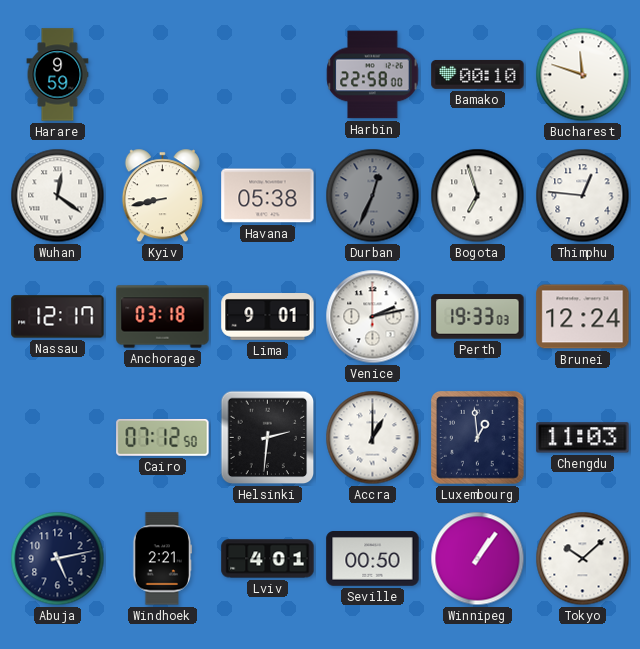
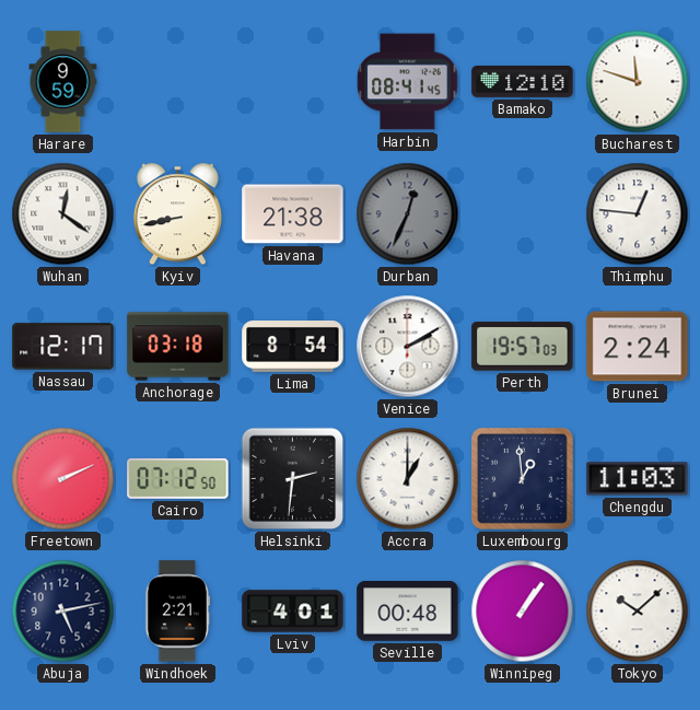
Harbin: 22:58 -> 08:41
Bamako: 00:10 -> 12:10
Havana: 05:38 -> 21:38
Bogota: 6:57 -> none
Lima: 9:01 -> 8:54
Venice: 2:13 -> 2:10
Perth: 19:33 -> 19:57
Brunei: 12:24 -> 2:24
Freetown: none -> 2:11
Seville: 00:50 -> 00:48
